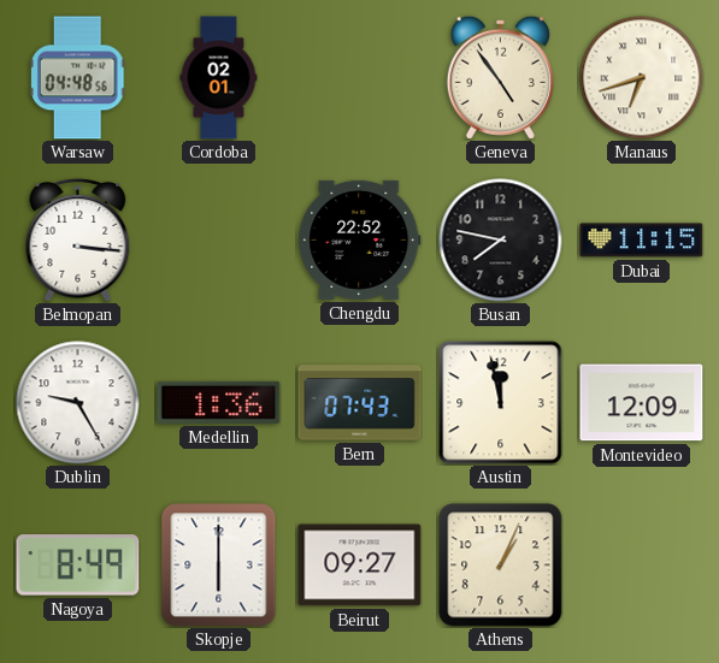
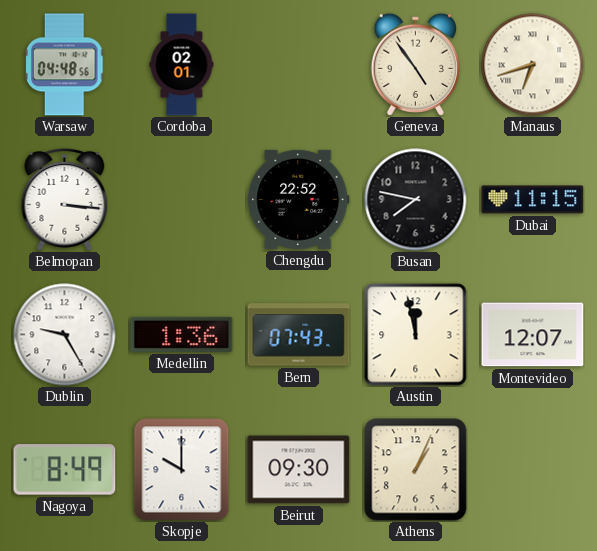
Montevideo: 12:09 -> 12:07
Skopje: 6:00 -> 10:00
Beirut: 09:27 -> 09:30
